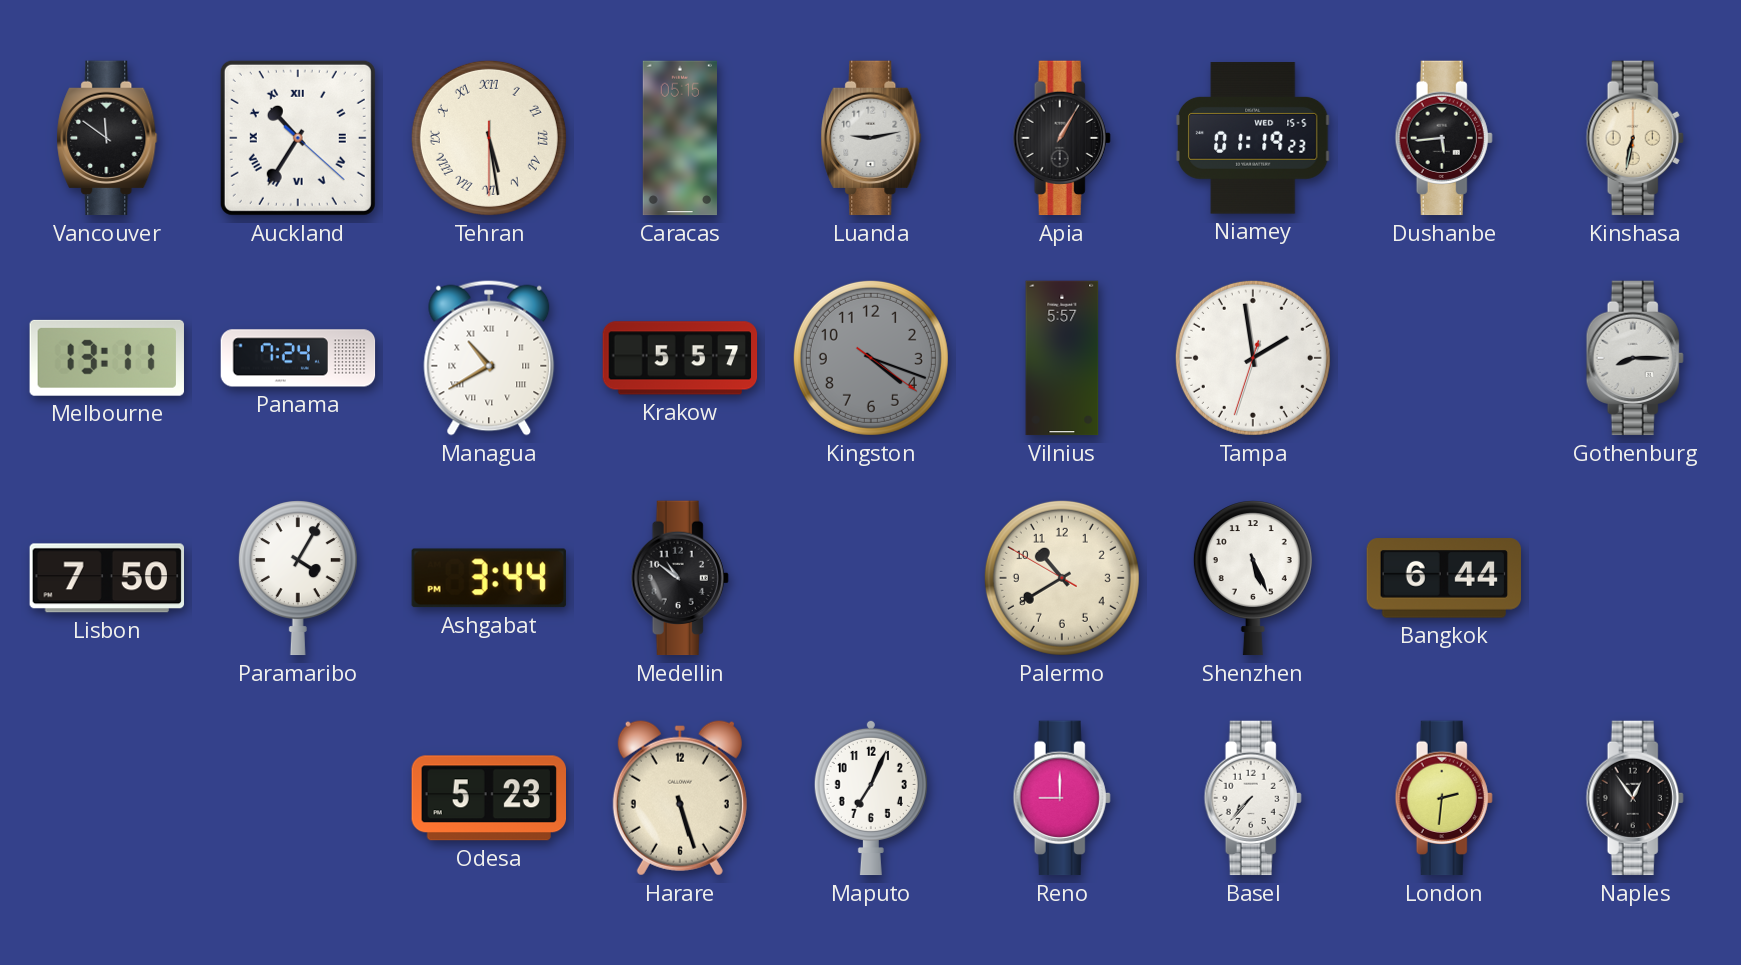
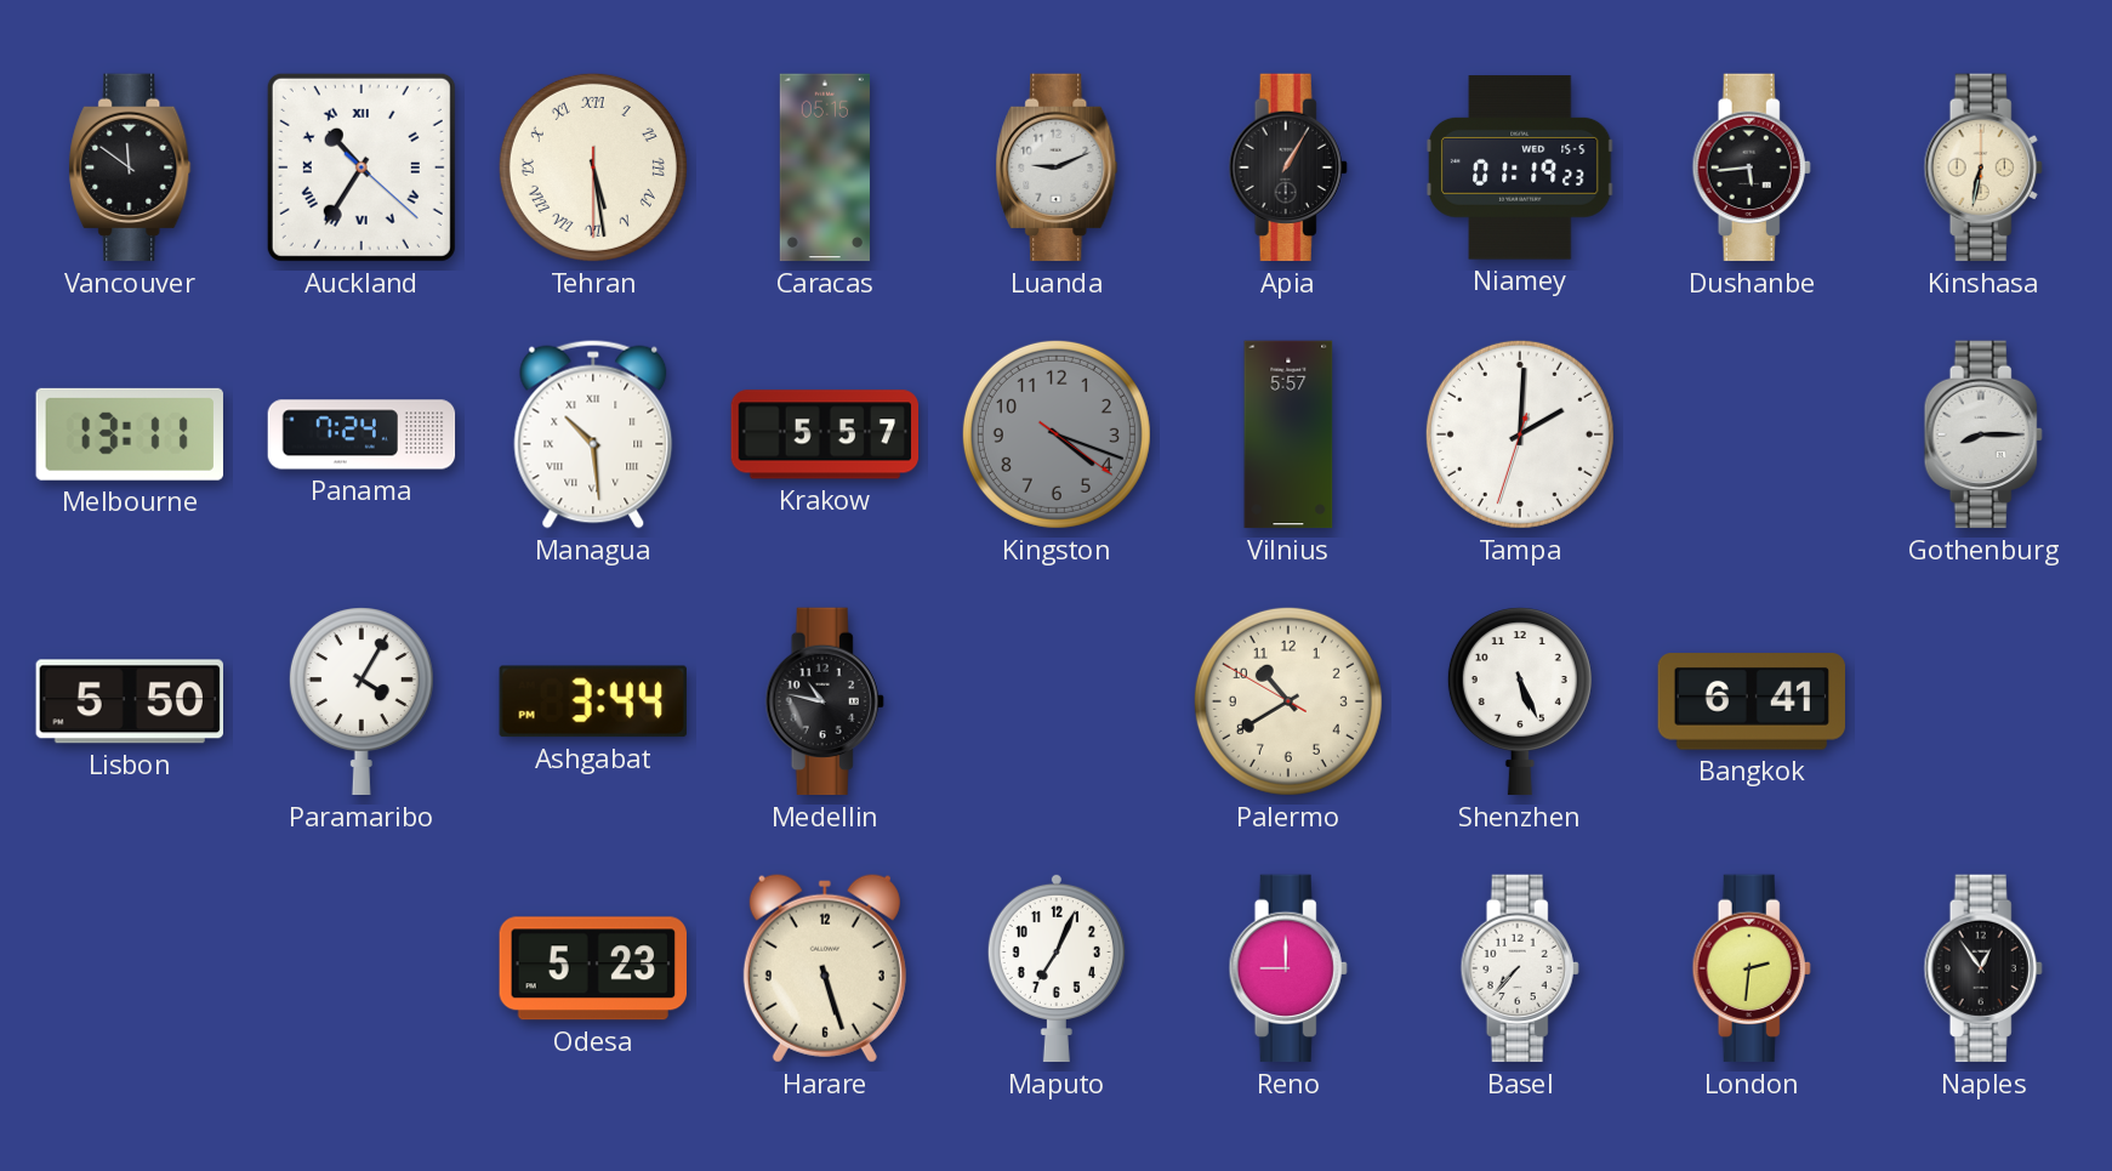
Luanda: 9:13 -> 9:11
Managua: 10:40 -> 10:29
Tampa: 1:58 -> 2:00
Lisbon: 7:50 -> 5:50
Medellin: 10:51 -> 10:47
Bangkok: 6:44 -> 6:41
